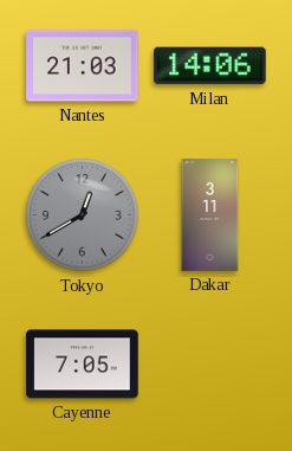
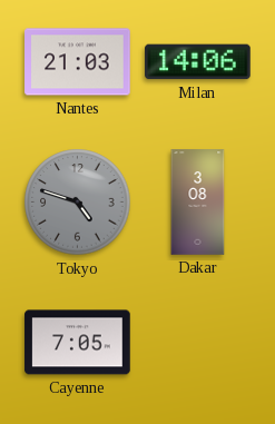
Tokyo: 12:40 -> 4:48
Dakar: 3:11 -> 3:08
